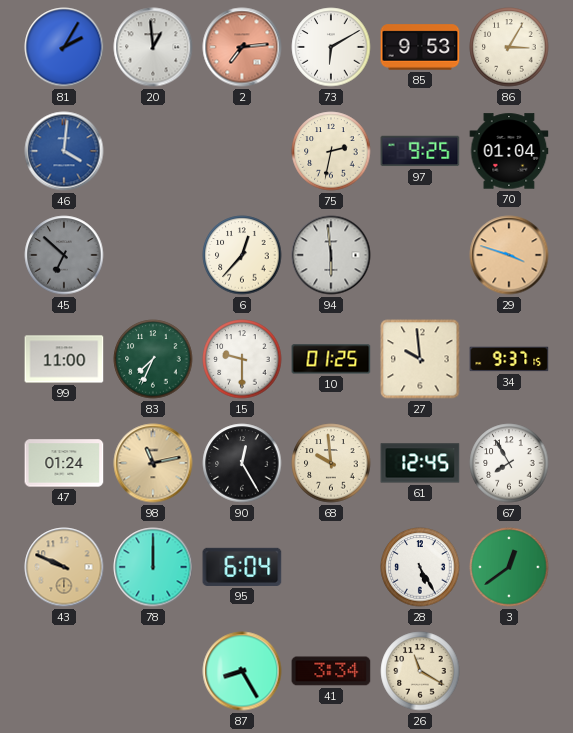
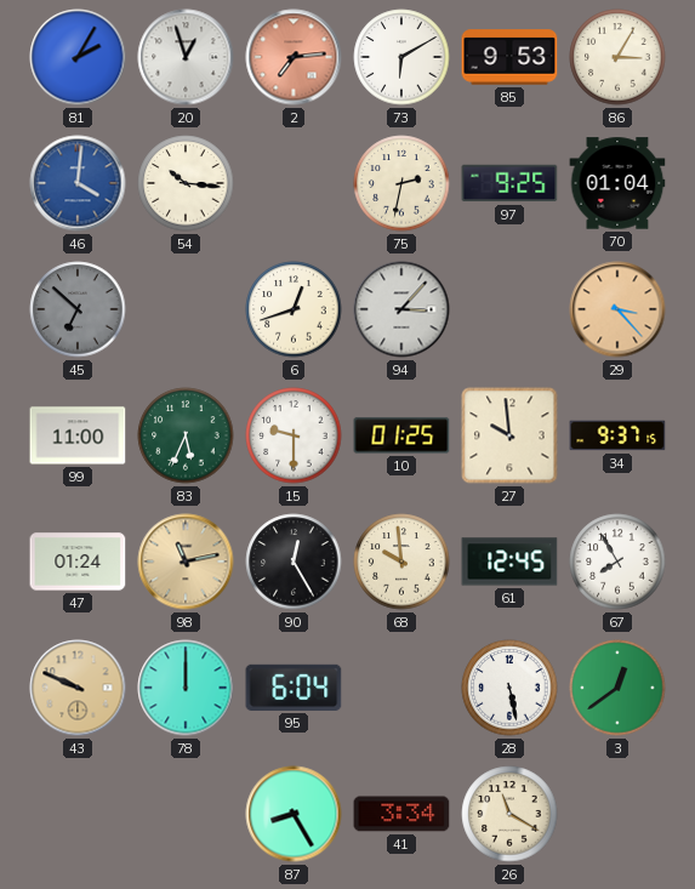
20: 12:59 -> 12:57
54: none -> 10:16
6: 12:37 -> 12:42
94: 5:59 -> 3:07
29: 3:48 -> 3:23
83: 7:34 -> 5:34
28: 5:25 -> 5:28
